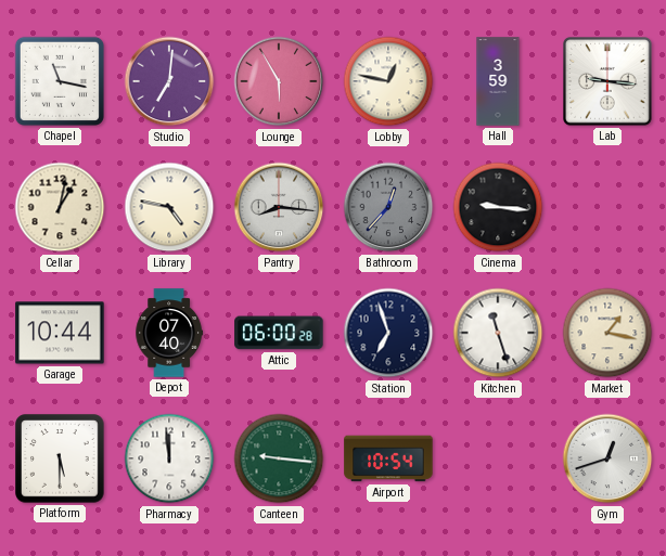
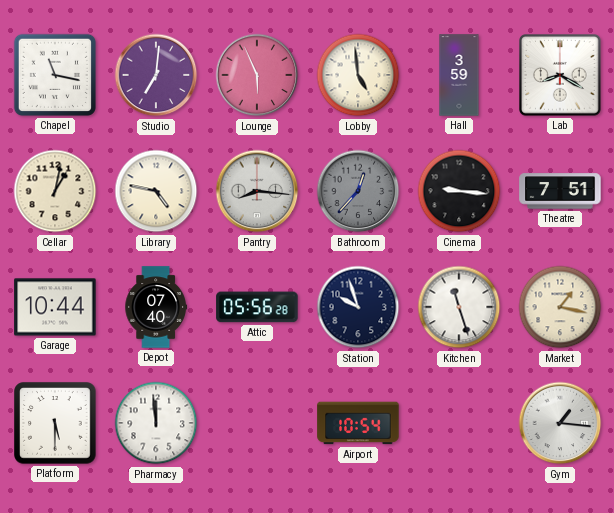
Lounge: 5:55 -> 5:56
Lobby: 12:47 -> 4:59
Lab: 9:16 -> 8:20
Theatre: none -> 7:51
Attic: 06:00 -> 05:56
Station: 6:57 -> 9:57
Canteen: 9:16 -> none
Gym: 12:42 -> 1:16
